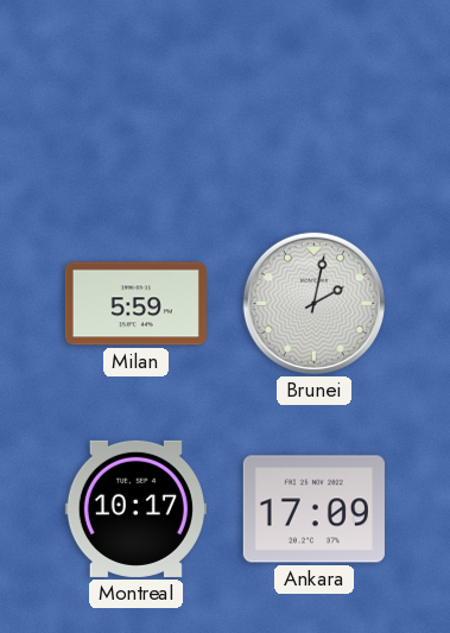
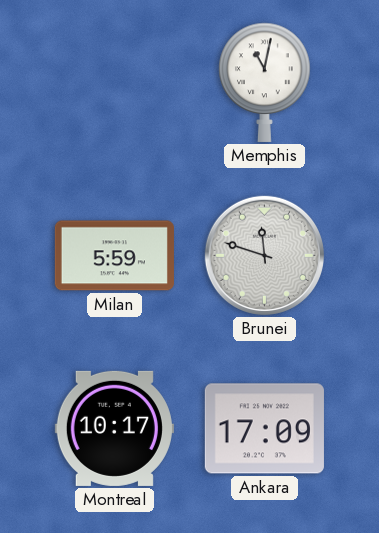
Memphis: none -> 11:02
Brunei: 2:02 -> 11:48
